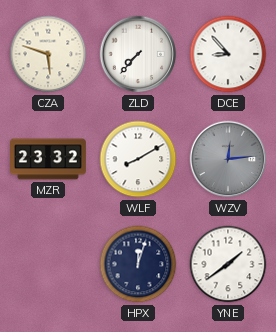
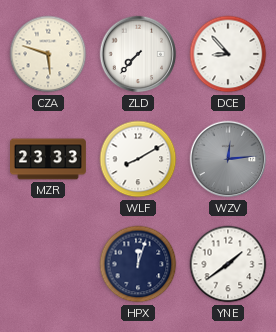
MZR: 23:32 -> 23:33
